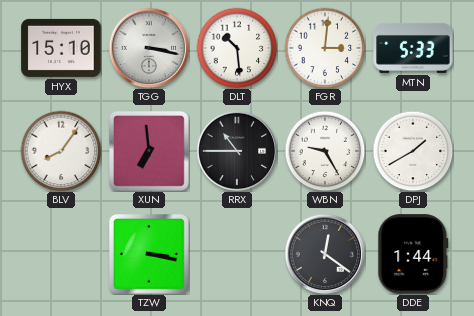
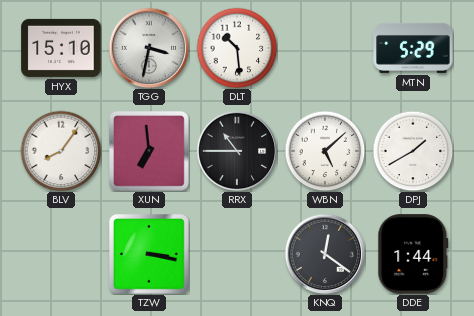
TGG: 3:17 -> 3:32
FGR: 3:01 -> none
MTN: 5:33 -> 5:29
WBN: 9:25 -> 5:08
